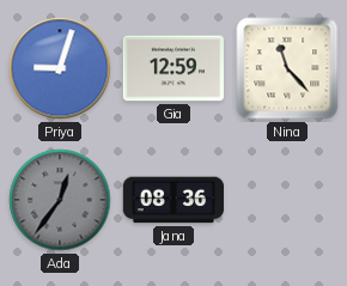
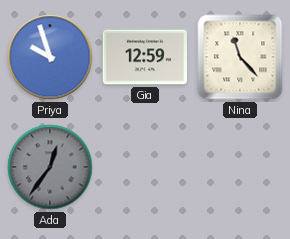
Priya: 9:03 -> 9:57
Jana: 08:36 -> none
